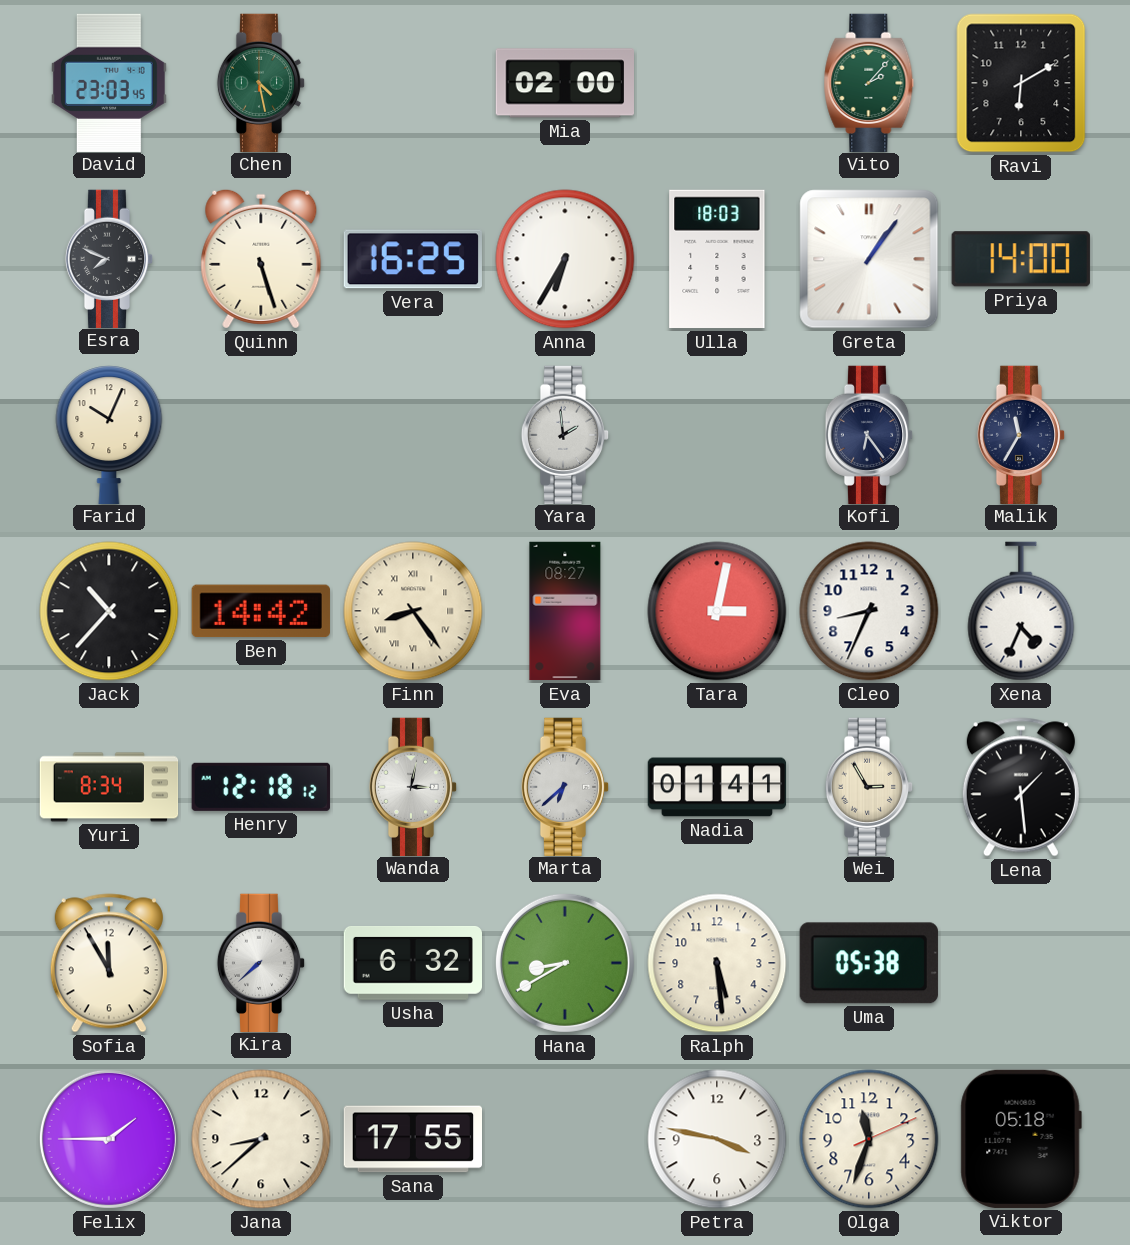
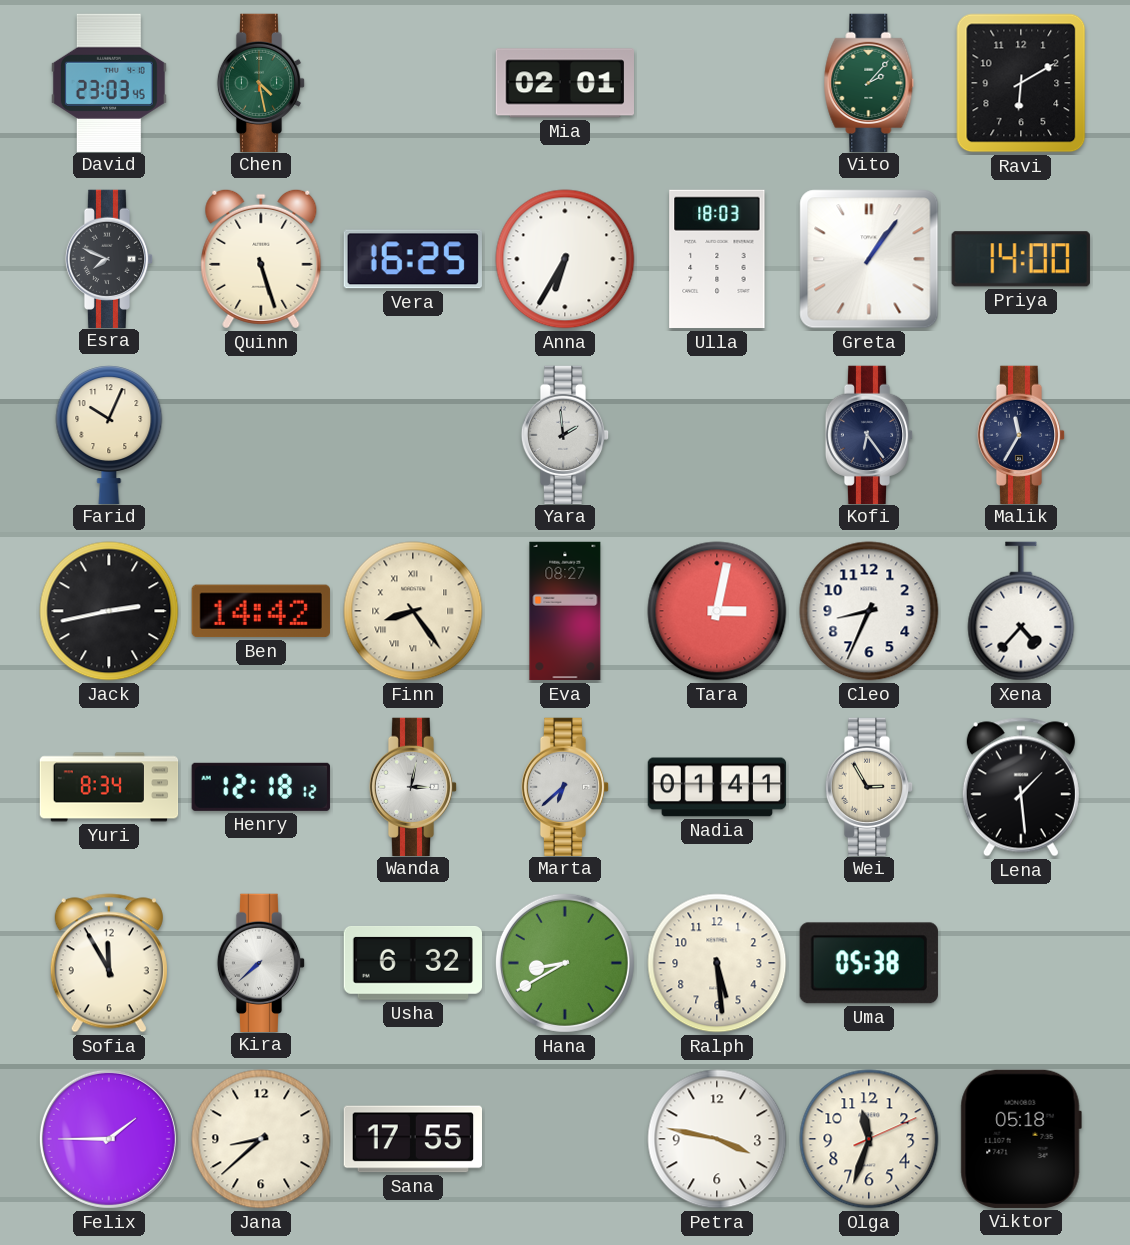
Mia: 02:00 -> 02:01
Jack: 10:37 -> 2:43
Xena: 4:34 -> 4:37
